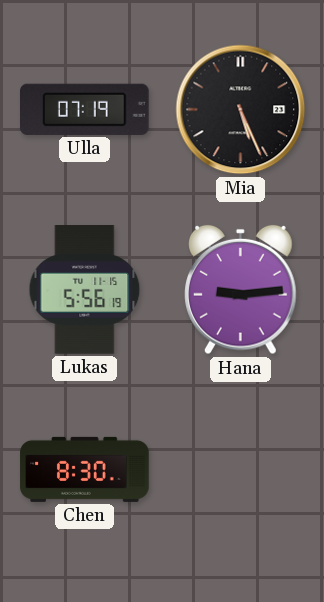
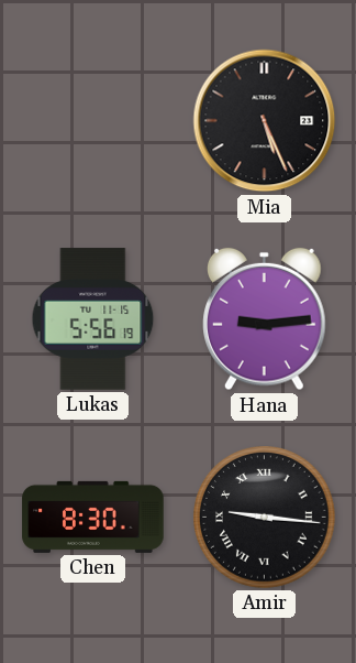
Ulla: 07:19 -> none
Amir: none -> 9:16
